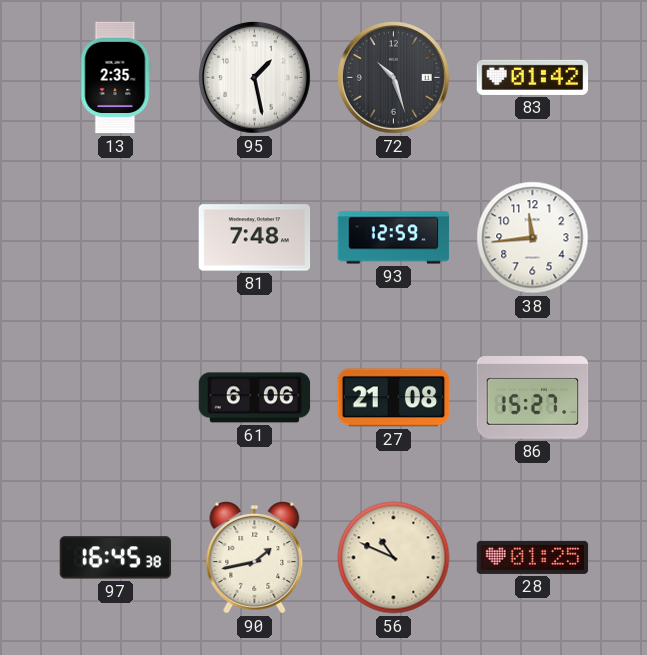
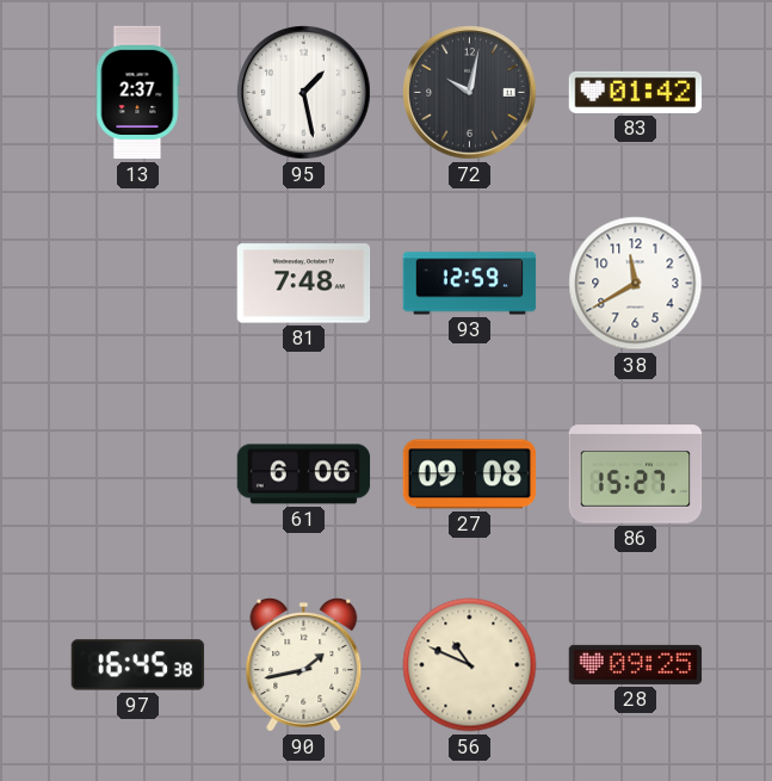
13: 2:35 -> 2:37
72: 10:27 -> 10:02
38: 11:44 -> 11:40
27: 21:08 -> 09:08
28: 01:25 -> 09:25
